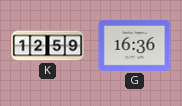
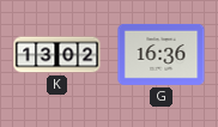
K: 12:59 -> 13:02
